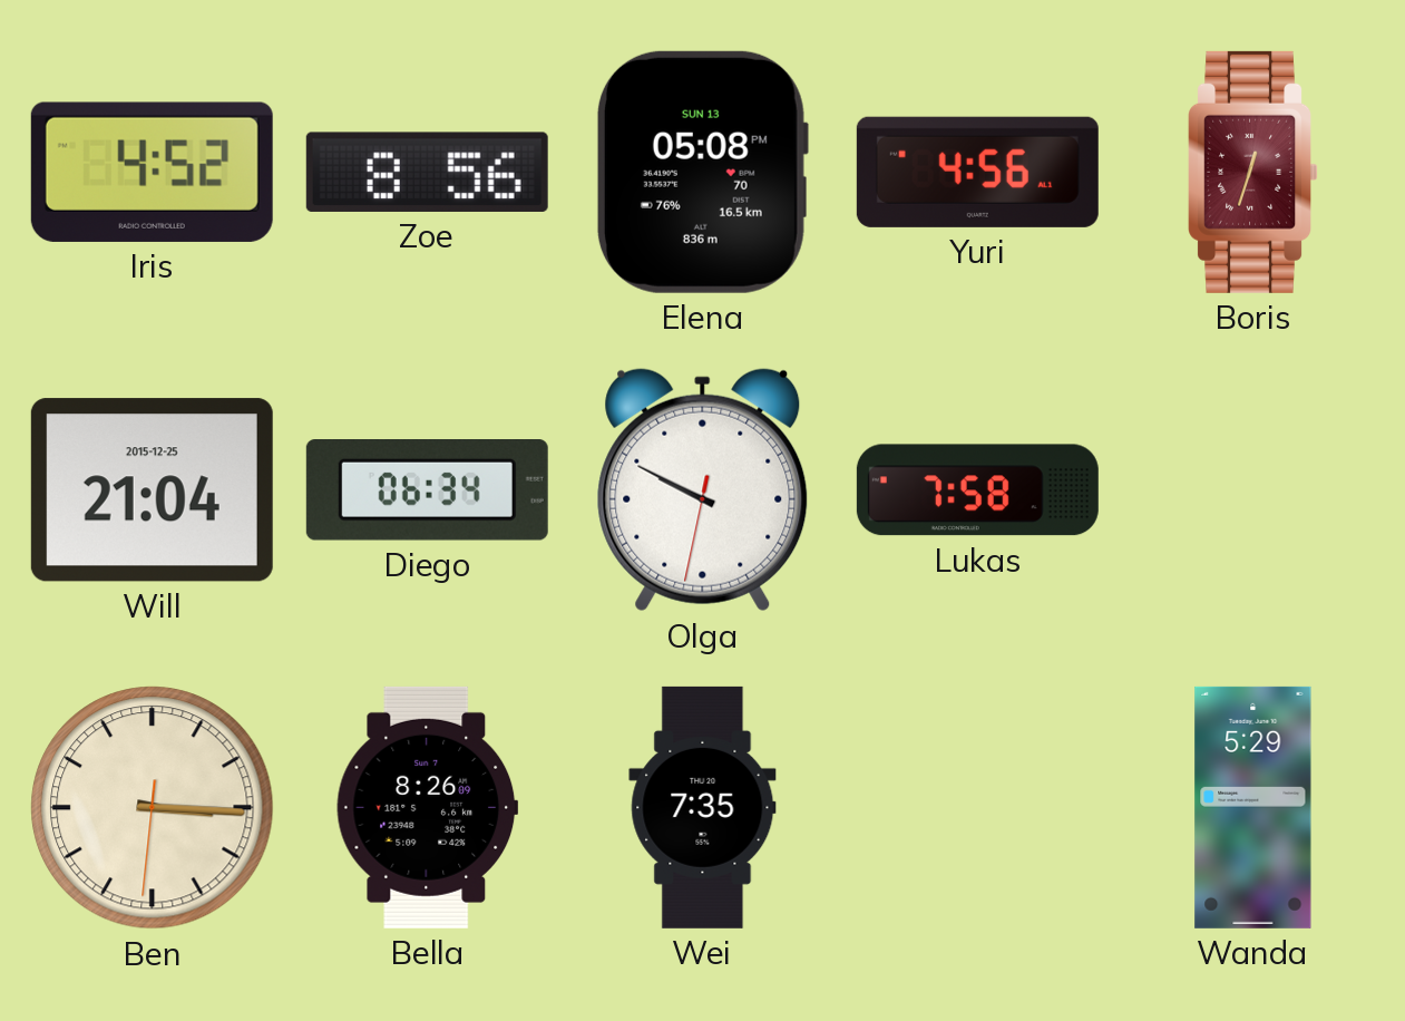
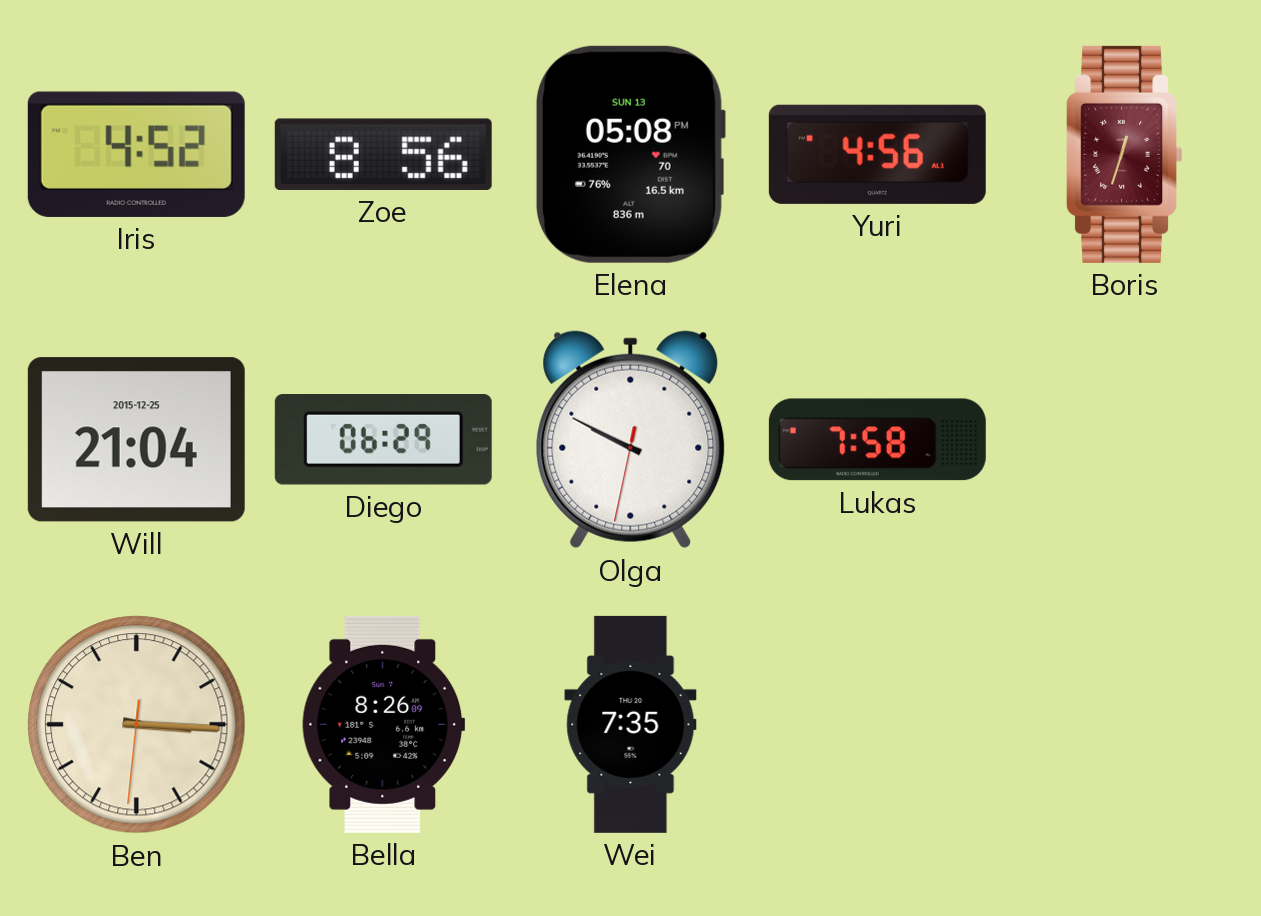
Diego: 06:34 -> 06:29
Wanda: 5:29 -> none
